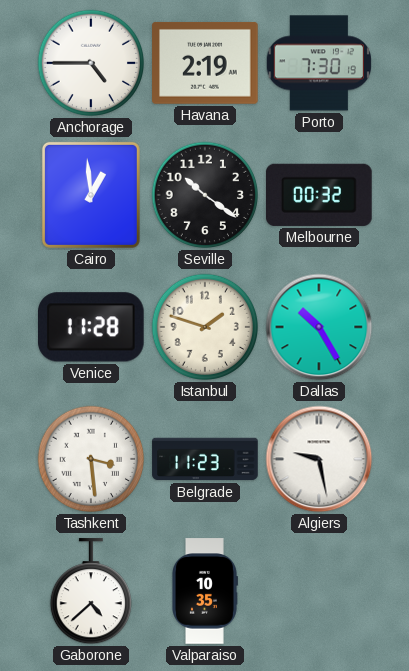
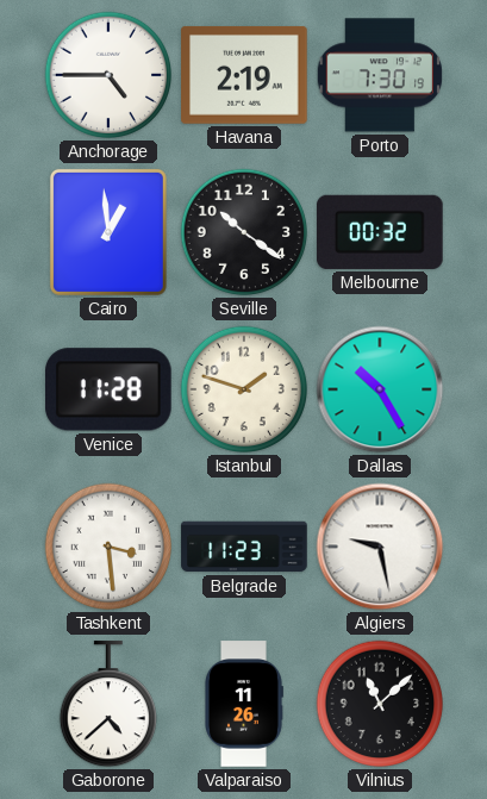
Valparaiso: 10:35 -> 11:26
Vilnius: none -> 11:08
